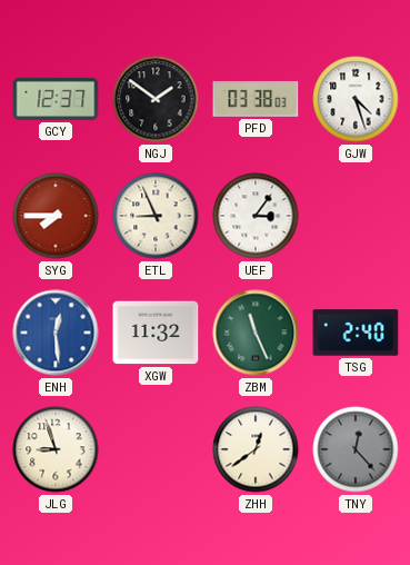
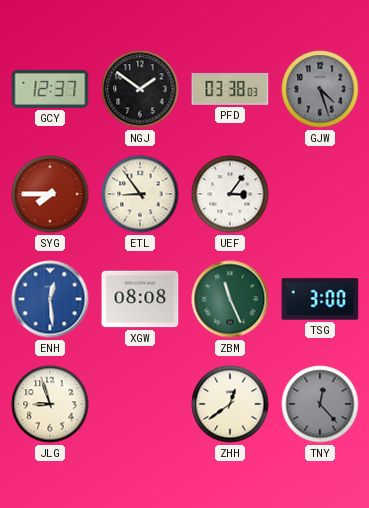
GJW dial: white -> grey
ETL: 8:56 -> 8:54
XGW: 11:32 -> 08:08
TSG: 2:40 -> 3:00
